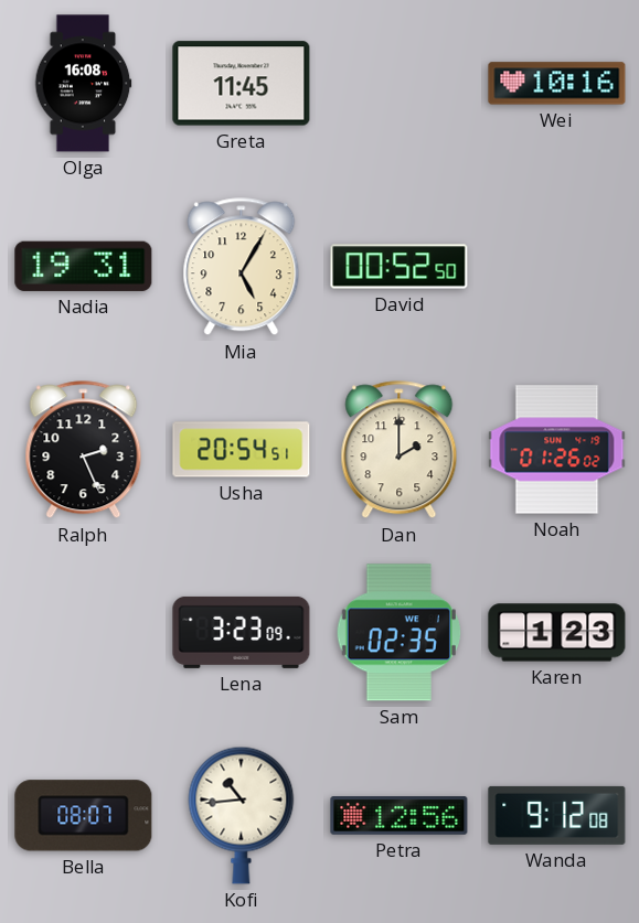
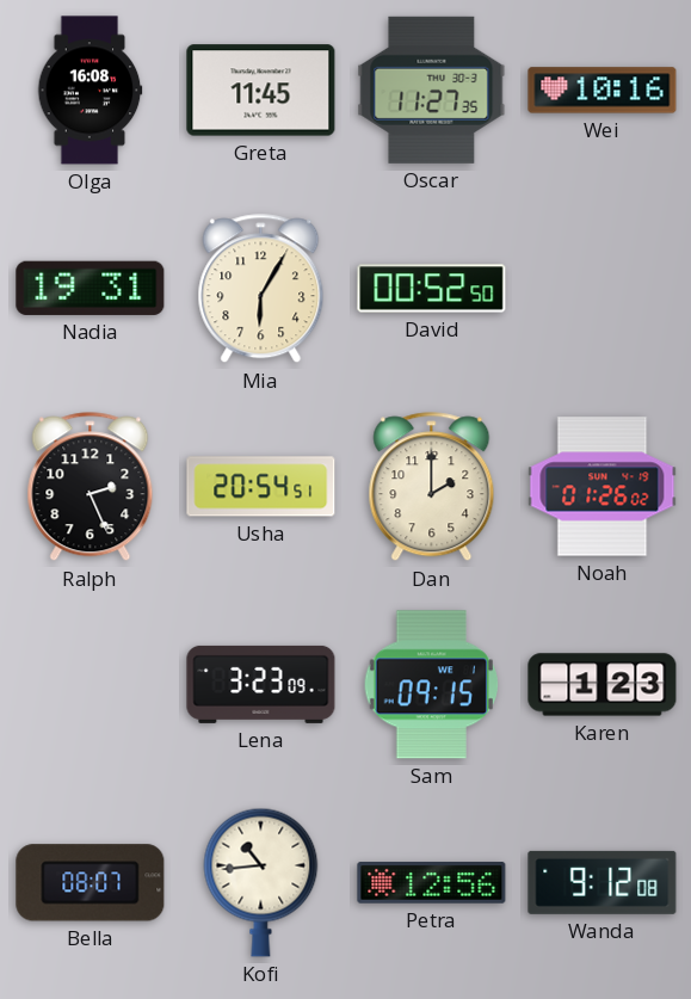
Oscar: none -> 11:27
Mia: 5:05 -> 6:05
Sam: 02:35 -> 09:15
